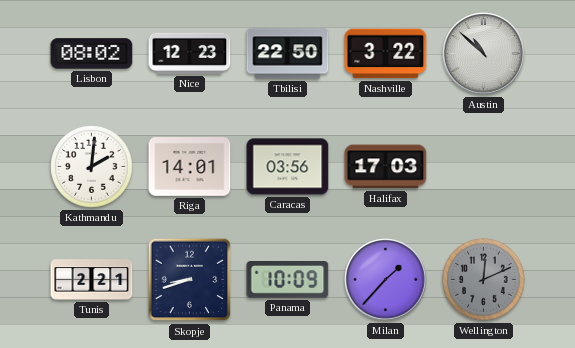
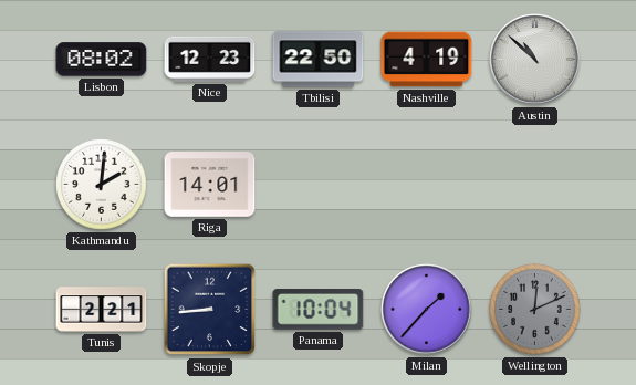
Nashville: 3:22 -> 4:19
Caracas: 03:56 -> none
Halifax: 17:03 -> none
Skopje: 8:42 -> 8:44
Panama: 10:09 -> 10:04
